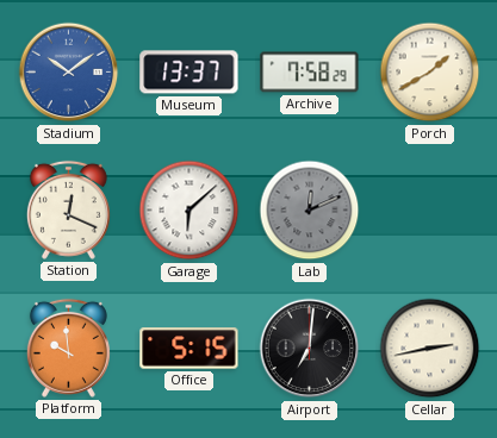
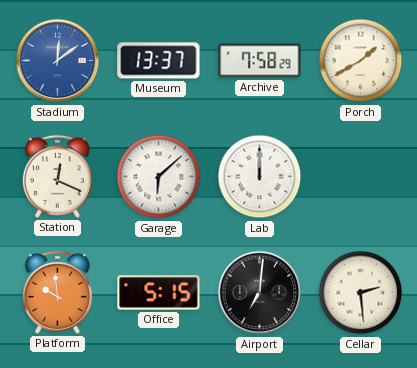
Stadium: 10:09 -> 12:09
Lab: 12:11 -> 12:00
Lab dial: grey -> white
Cellar: 2:43 -> 2:29
